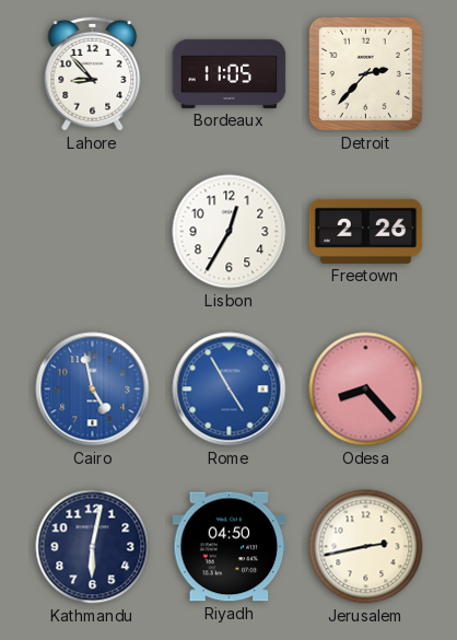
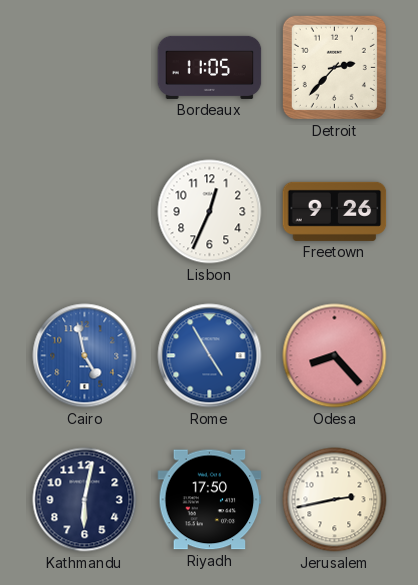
Lahore: 8:53 -> none
Lisbon: 12:35 -> 12:34
Freetown: 2:26 -> 9:26
Riyadh: 04:50 -> 17:50
